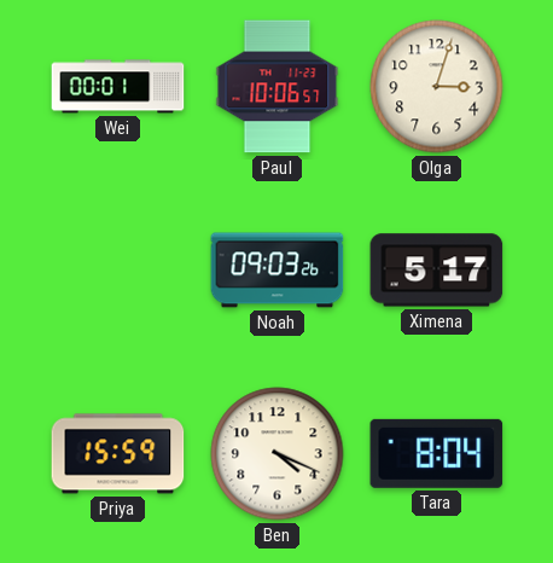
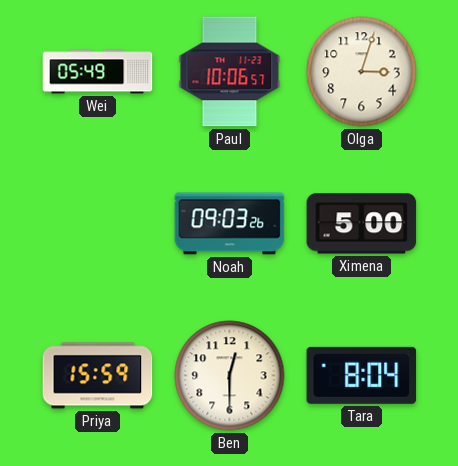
Wei: 00:01 -> 05:49
Ximena: 5:17 -> 5:00
Ben: 4:19 -> 12:30
